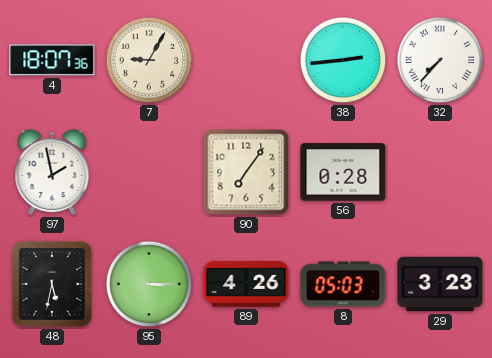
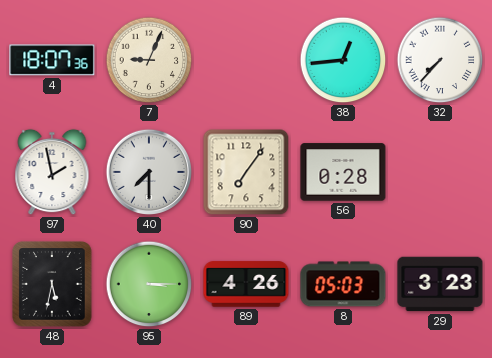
7: 9:05 -> 9:04
38: 2:44 -> 12:44
40: none -> 7:30
